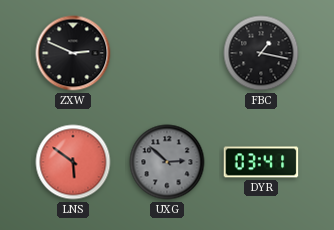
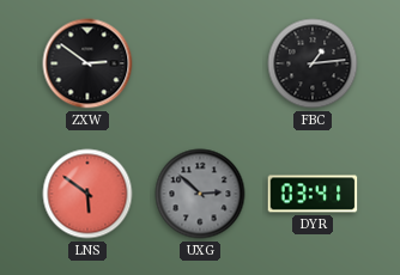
ZXW: 2:49 -> 2:51
FBC: 1:17 -> 1:14
